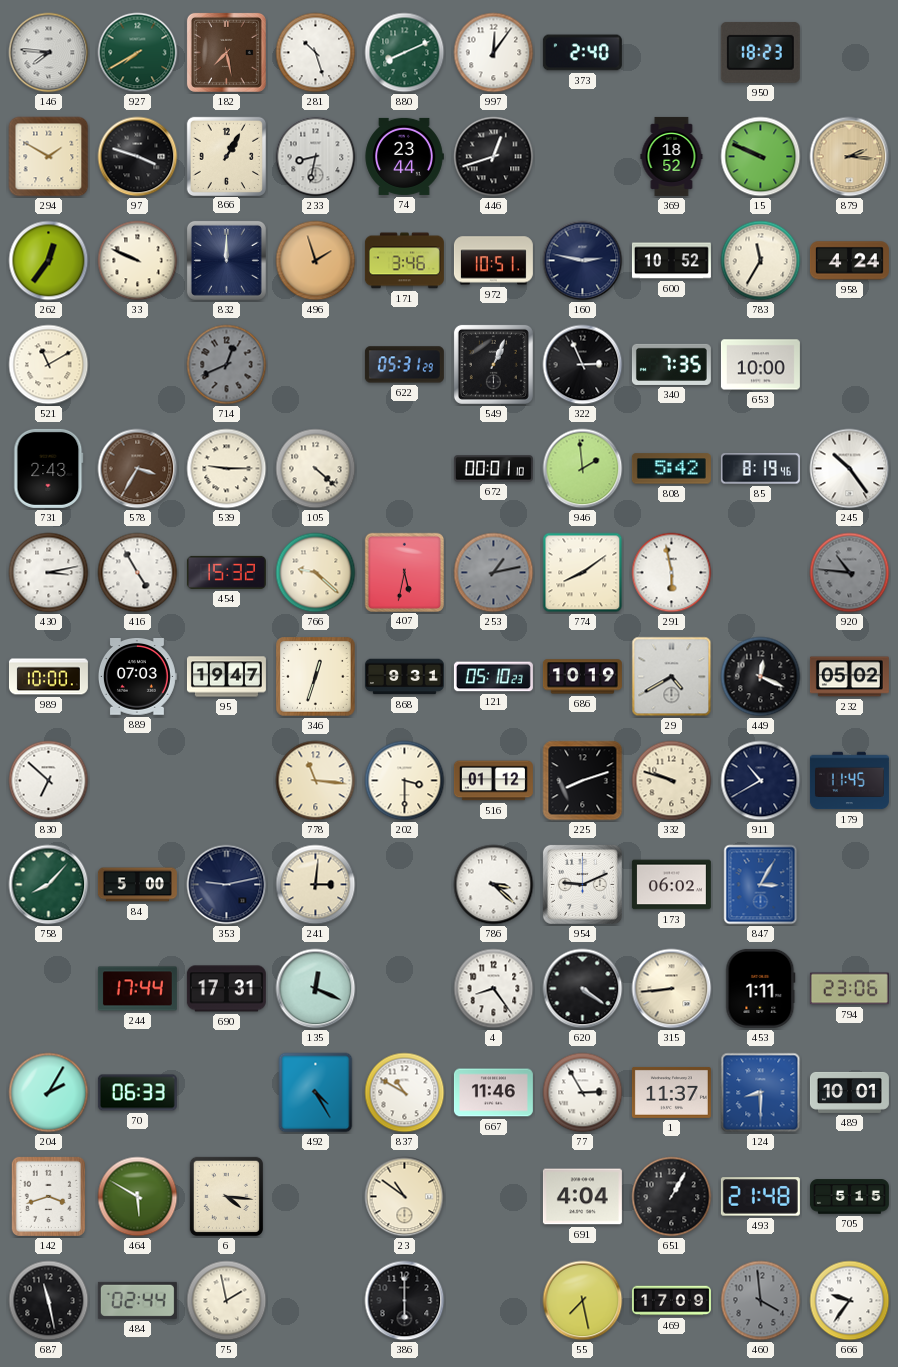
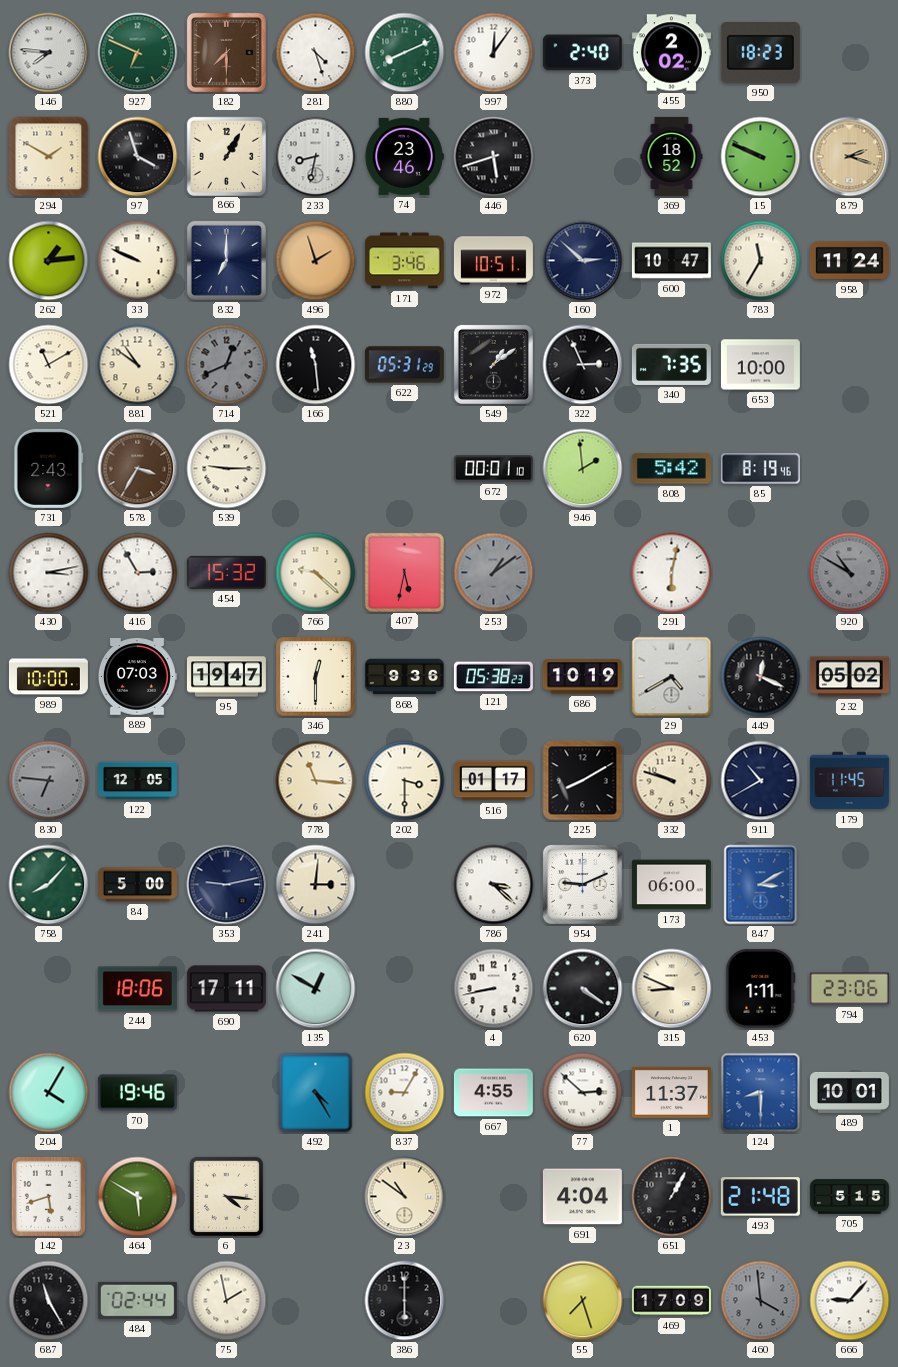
927: 7:40 -> 6:49
182: 7:28 -> 7:30
281: 10:27 -> 4:27
455: none -> 2:02
97: 3:48 -> 3:57
74: 23:44 -> 23:46
446: 12:42 -> 5:42
879: 2:16 -> 2:18
262: 12:36 -> 1:14
832: 12:00 -> 7:00
160: 2:47 -> 2:52
600: 10:52 -> 10:47
958: 4:24 -> 11:24
881: none -> 10:51
166: none -> 11:29
549: 1:04 -> 1:09
105: 4:22 -> none
245: 10:24 -> none
416: 4:55 -> 2:55
253: 1:13 -> 1:09
774: 8:09 -> none
291: 5:58 -> 6:02
920: 10:46 -> 10:50
346: 12:33 -> 12:30
868: 9:31 -> 9:36
121: 05:10 -> 05:38
830: 6:52 -> 6:46
830 dial: white -> grey
122: none -> 12:05
516: 01:12 -> 01:17
225: 8:12 -> 8:10
173: 06:02 -> 06:00
847: 3:05 -> 3:10
244: 17:44 -> 18:06
690: 17:31 -> 17:11
135: 12:19 -> 12:50
4: 8:24 -> 8:43
315: 8:44 -> 8:49
204: 2:05 -> 4:05
70: 06:33 -> 19:46
837: 10:50 -> 9:05
667: 11:46 -> 4:55
77: 2:55 -> 2:52
142: 3:42 -> 5:42
687: 11:28 -> 11:25
55: 7:28 -> 7:27
666: 9:36 -> 9:07
